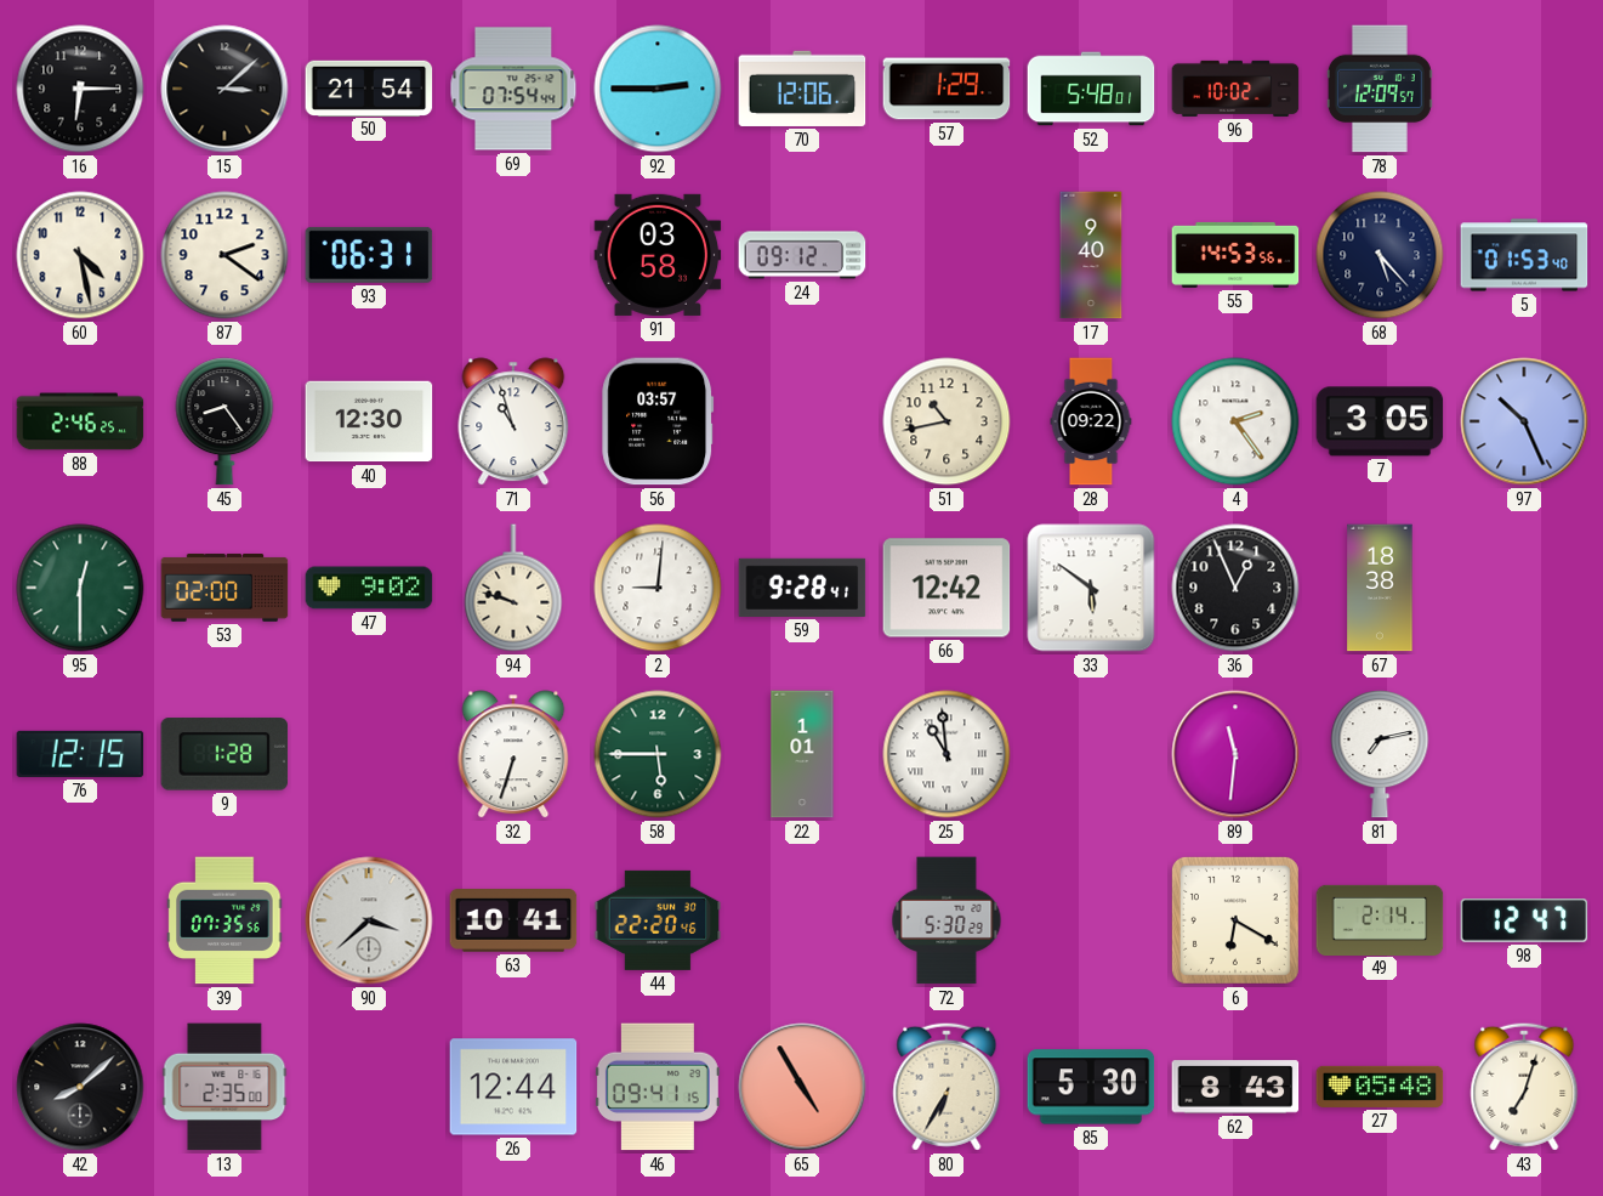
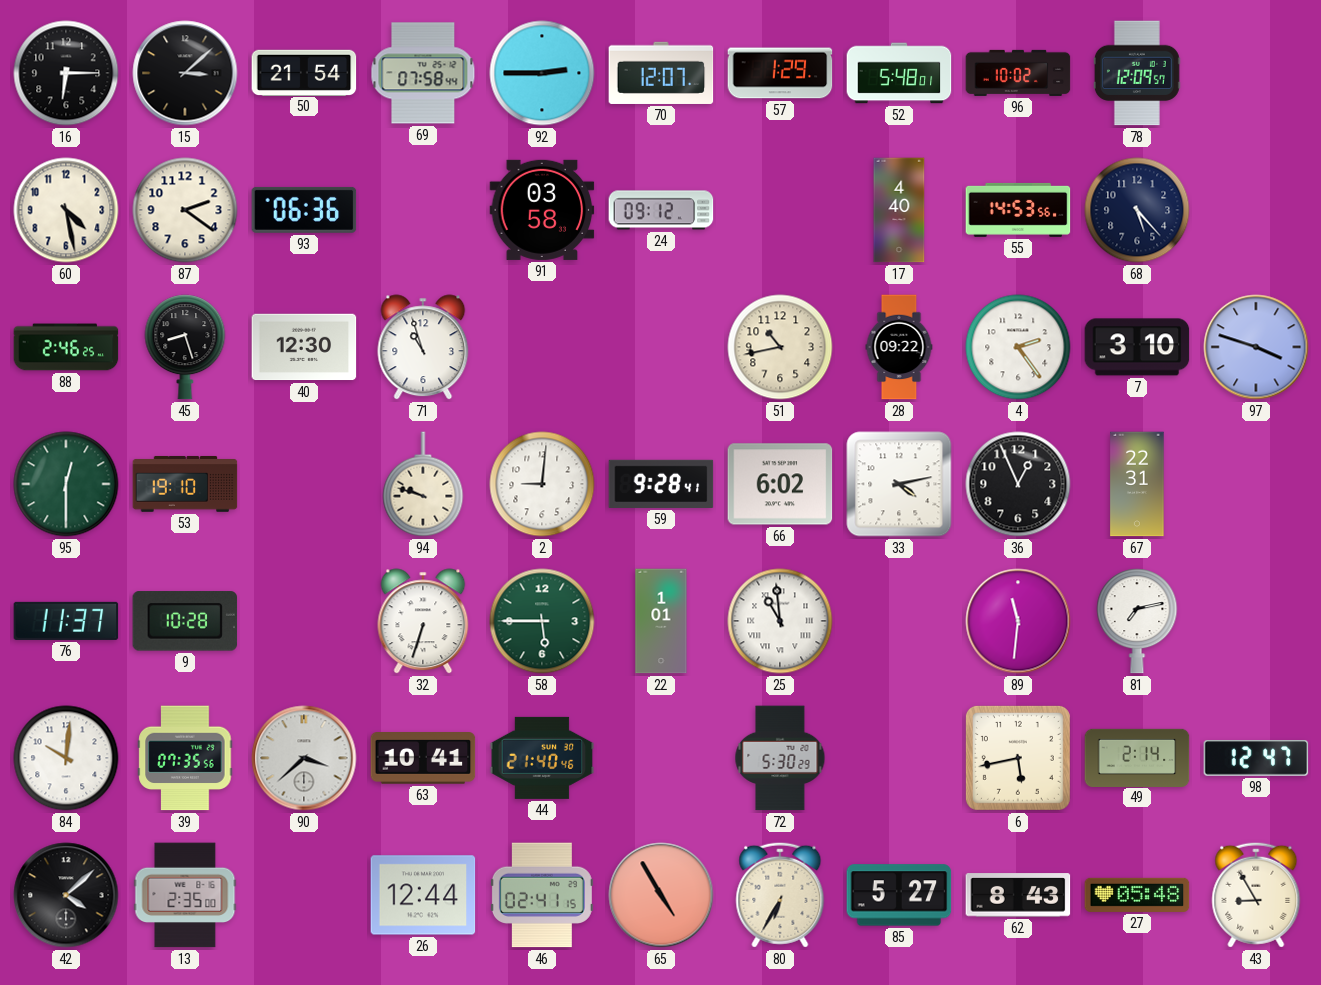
69: 07:54 -> 07:58
70: 12:06 -> 12:07
93: 06:31 -> 06:36
17: 9:40 -> 4:40
5: 01:53 -> none
45: 8:24 -> 8:27
56: 03:57 -> none
7: 3:05 -> 3:10
97: 10:26 -> 3:48
53: 02:00 -> 19:10
47: 9:02 -> none
66: 12:42 -> 6:02
33: 5:51 -> 4:13
67: 18:38 -> 22:31
76: 12:15 -> 11:37
9: 1:28 -> 10:28
84: none -> 10:01
44: 22:20 -> 21:40
6: 6:20 -> 5:43
42: 8:08 -> 4:08
46: 09:41 -> 02:41
85: 5:30 -> 5:27
43: 7:03 -> 8:55
